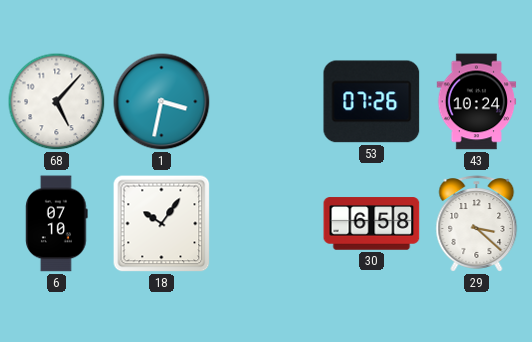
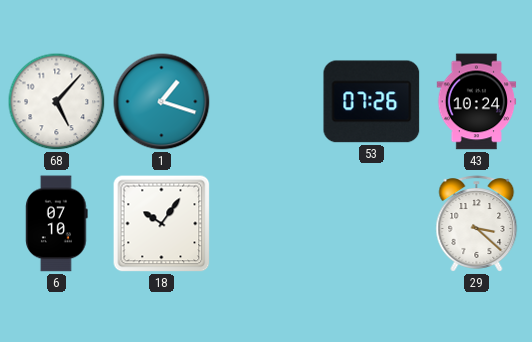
1: 3:32 -> 1:18
30: 6:58 -> none
